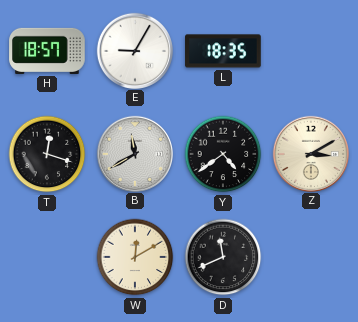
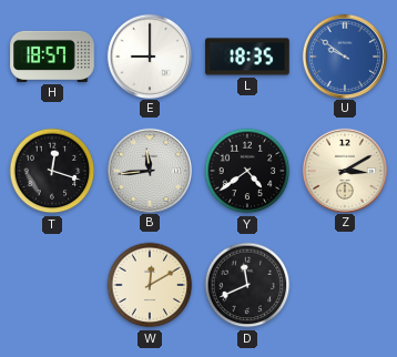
E: 9:05 -> 9:00
U: none -> 9:51
B: 11:40 -> 11:44
